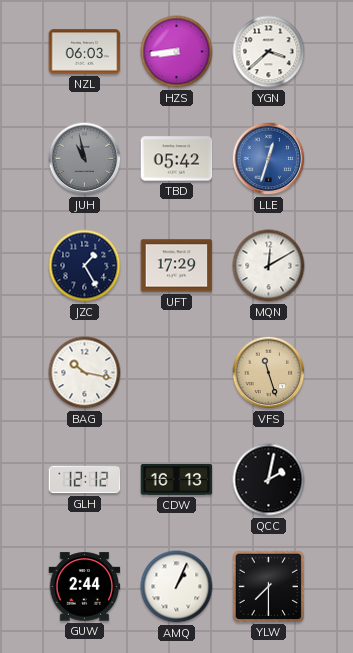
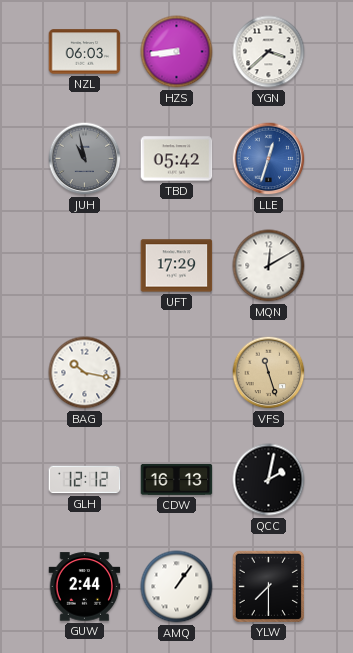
JZC: 1:25 -> none
AMQ: 1:04 -> 1:06
